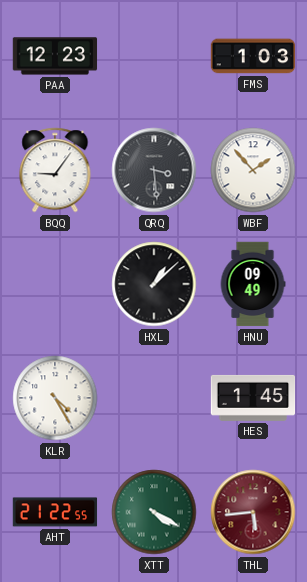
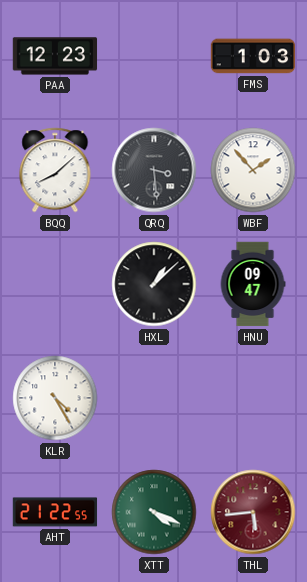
BQQ: 9:06 -> 8:08
HNU: 09:49 -> 09:47
HES: 1:45 -> none
XTT: 4:20 -> 4:19
